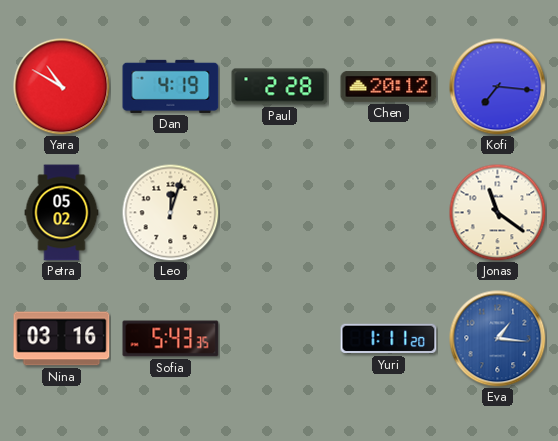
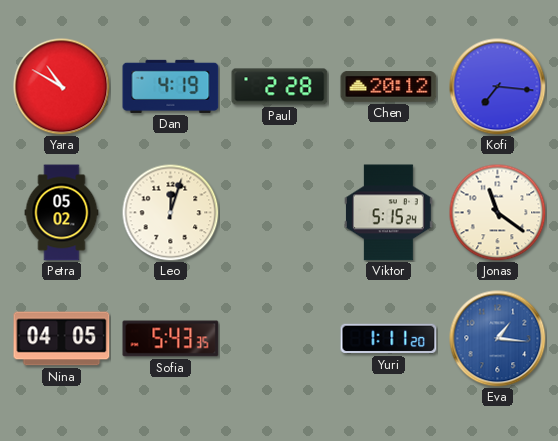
Viktor: none -> 5:15
Nina: 03:16 -> 04:05
